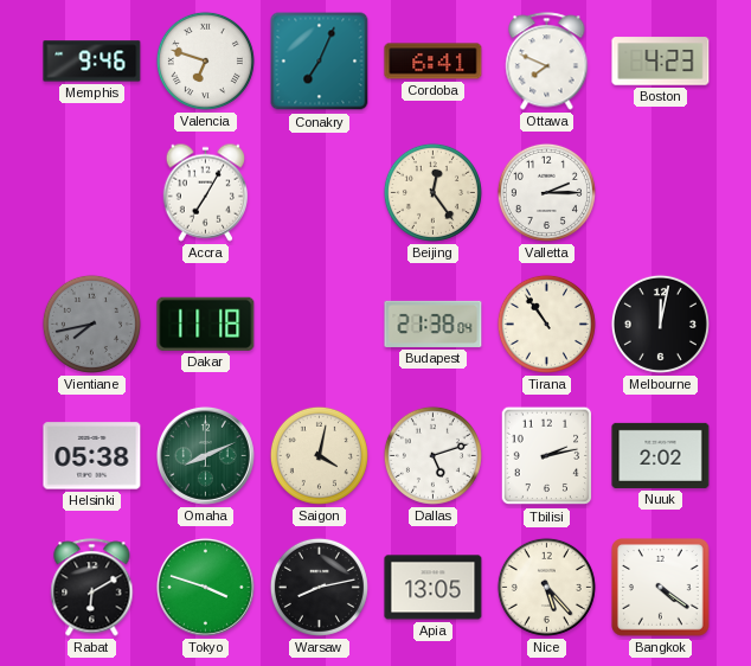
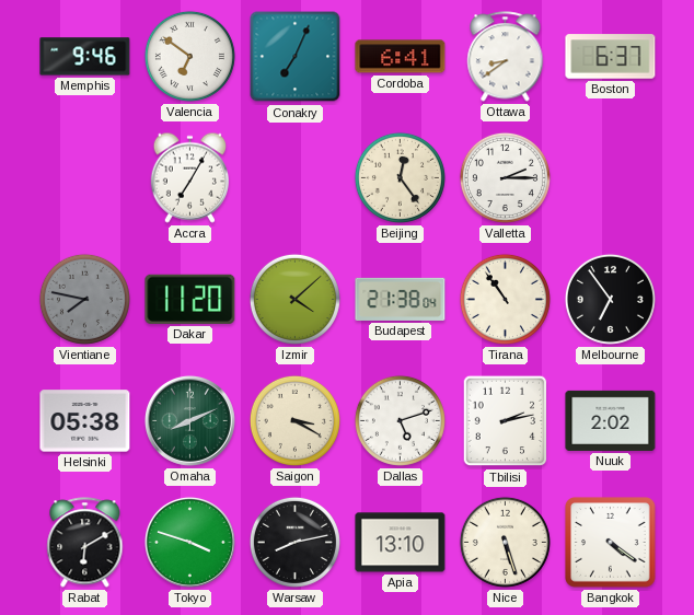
Valencia: 6:48 -> 6:51
Ottawa: 7:49 -> 8:39
Boston: 4:23 -> 6:37
Vientiane: 7:43 -> 7:47
Dakar: 11:18 -> 11:20
Izmir: none -> 4:08
Melbourne: 12:02 -> 6:54
Saigon: 4:02 -> 3:20
Apia: 13:05 -> 13:10
Nice: 5:23 -> 5:27
